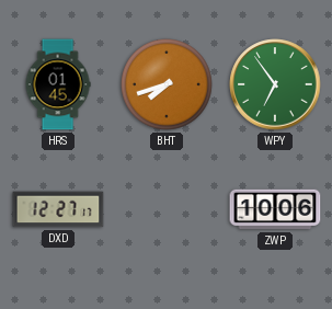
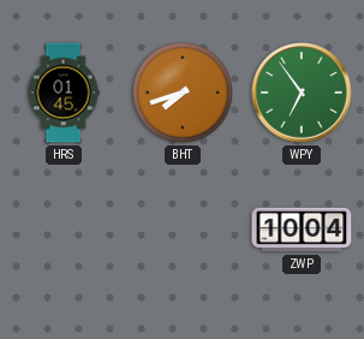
DXD: 12:27 -> none
ZWP: 10:06 -> 10:04
